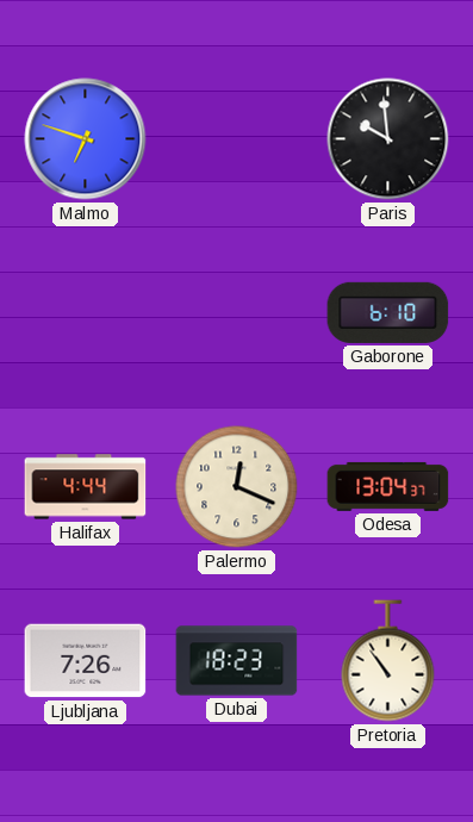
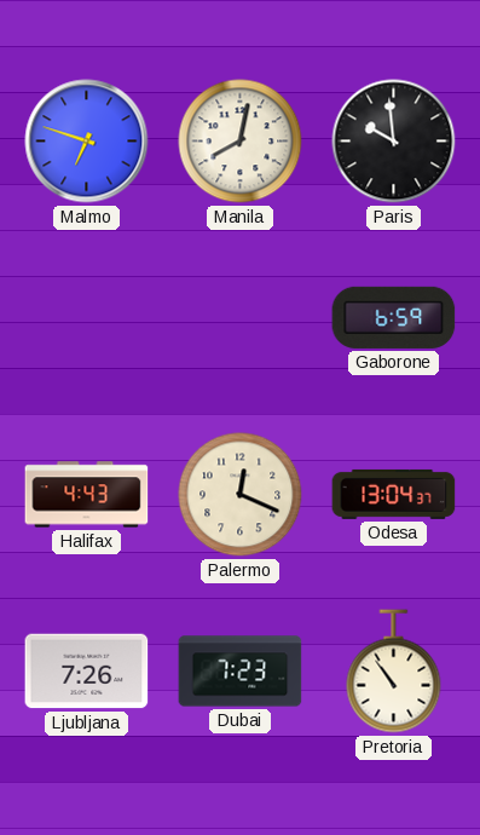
Manila: none -> 8:02
Gaborone: 6:10 -> 6:59
Halifax: 4:44 -> 4:43
Dubai: 18:23 -> 7:23
